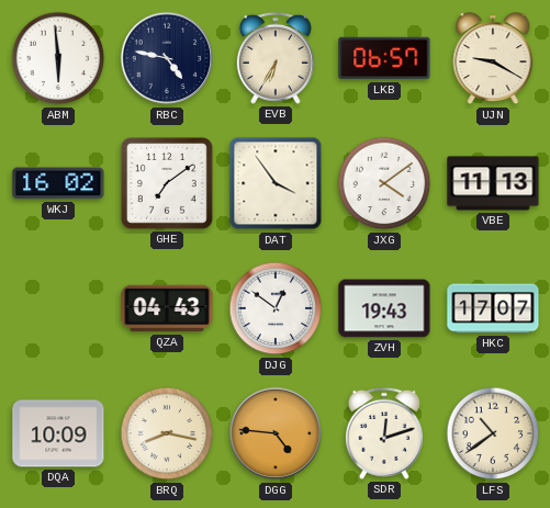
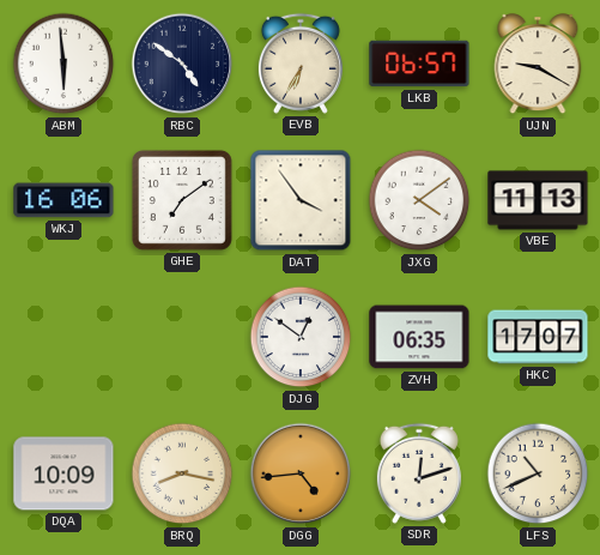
RBC: 4:47 -> 4:51
WKJ: 16:02 -> 16:06
QZA: 04:43 -> none
ZVH: 19:43 -> 06:35
DGG: 4:46 -> 4:44
LFS: 10:39 -> 10:41
